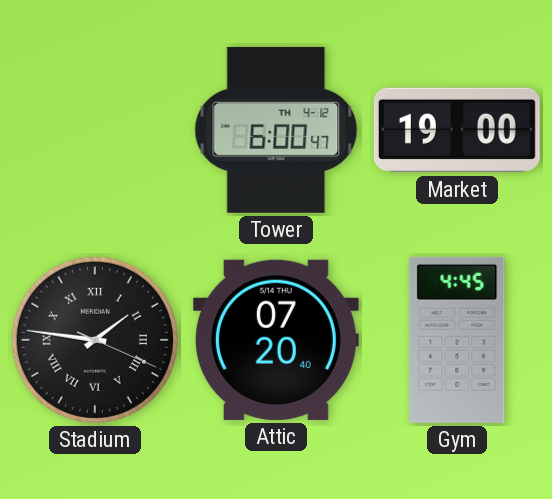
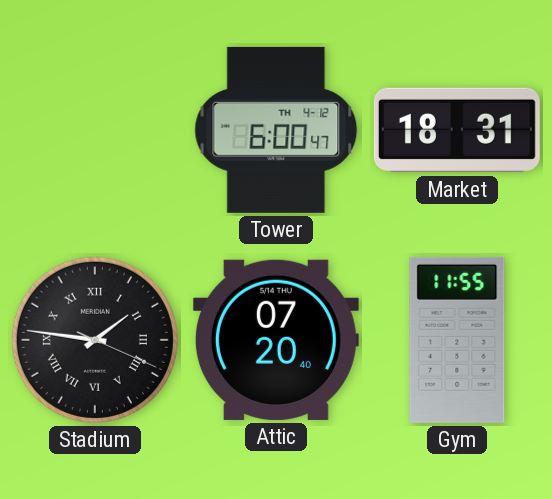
Market: 19:00 -> 18:31
Gym: 4:45 -> 11:55
